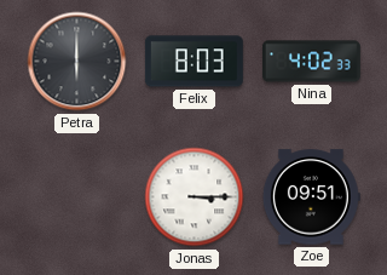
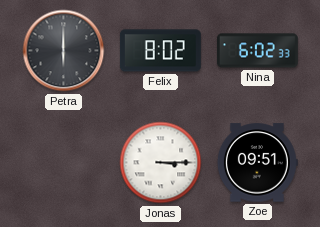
Felix: 8:03 -> 8:02
Nina: 4:02 -> 6:02
